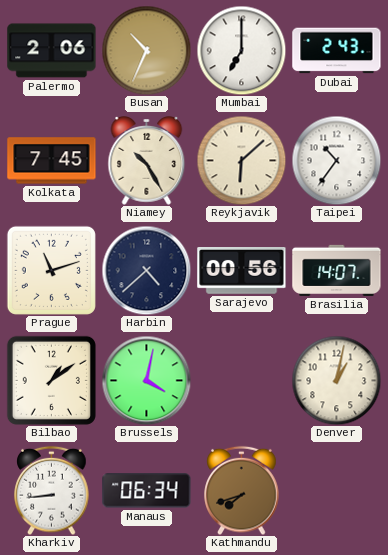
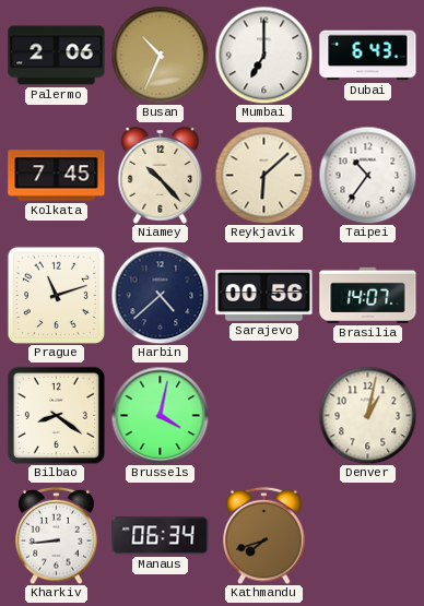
Dubai: 2:43 -> 6:43
Niamey: 10:25 -> 10:23
Bilbao: 1:09 -> 8:21
